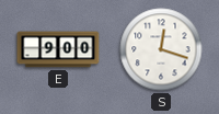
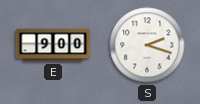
S: 12:18 -> 2:18
